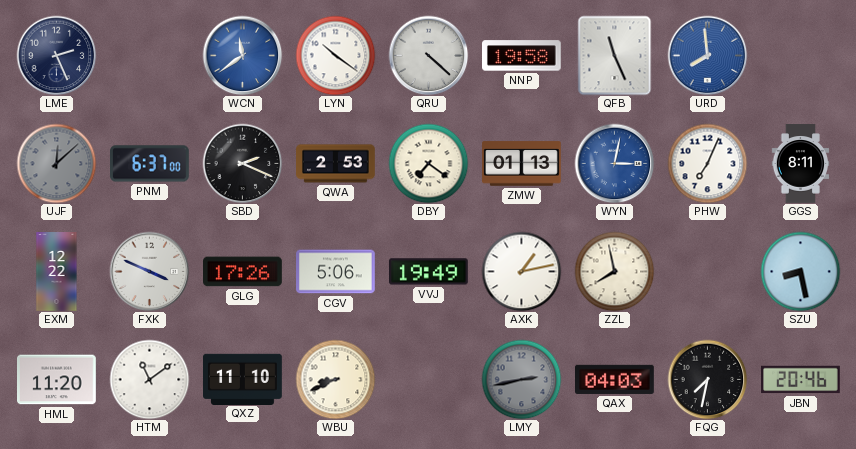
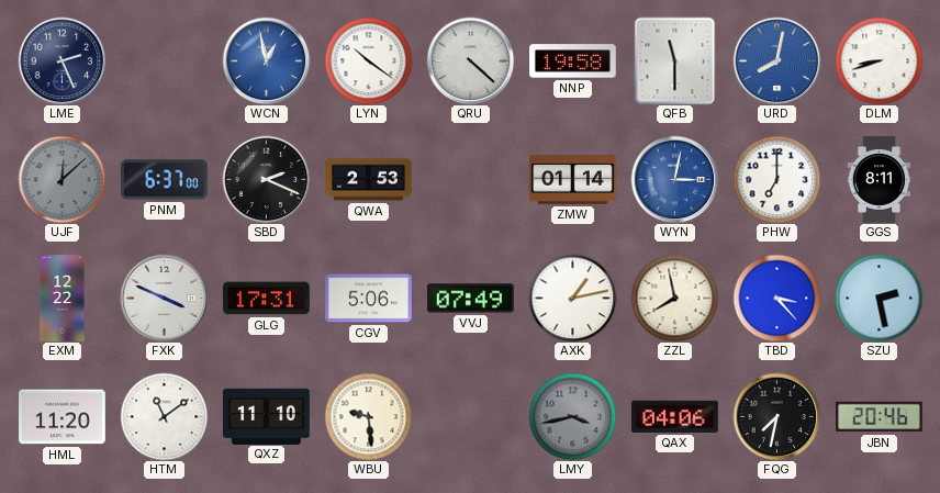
WCN: 11:39 -> 12:58
QFB: 11:26 -> 11:30
URD: 7:59 -> 8:02
DLM: none -> 8:42
DBY: 7:21 -> none
ZMW: 01:13 -> 01:14
PHW: 7:04 -> 7:00
GLG: 17:26 -> 17:31
VVJ: 19:49 -> 07:49
TBD: none -> 3:23
SZU: 8:28 -> 2:28
WBU: 8:41 -> 9:29
LMY: 2:43 -> 3:43
QAX: 04:03 -> 04:06
